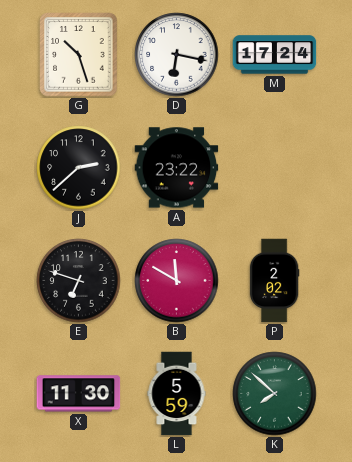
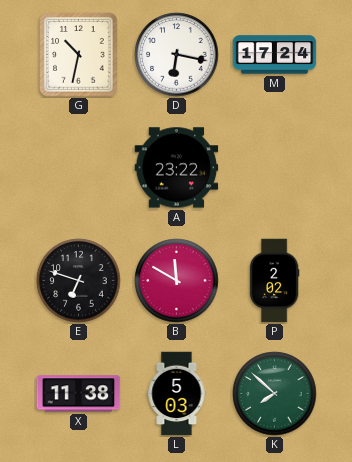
G: 10:27 -> 10:32
J: 2:38 -> none
X: 11:30 -> 11:38
L: 5:59 -> 5:03
